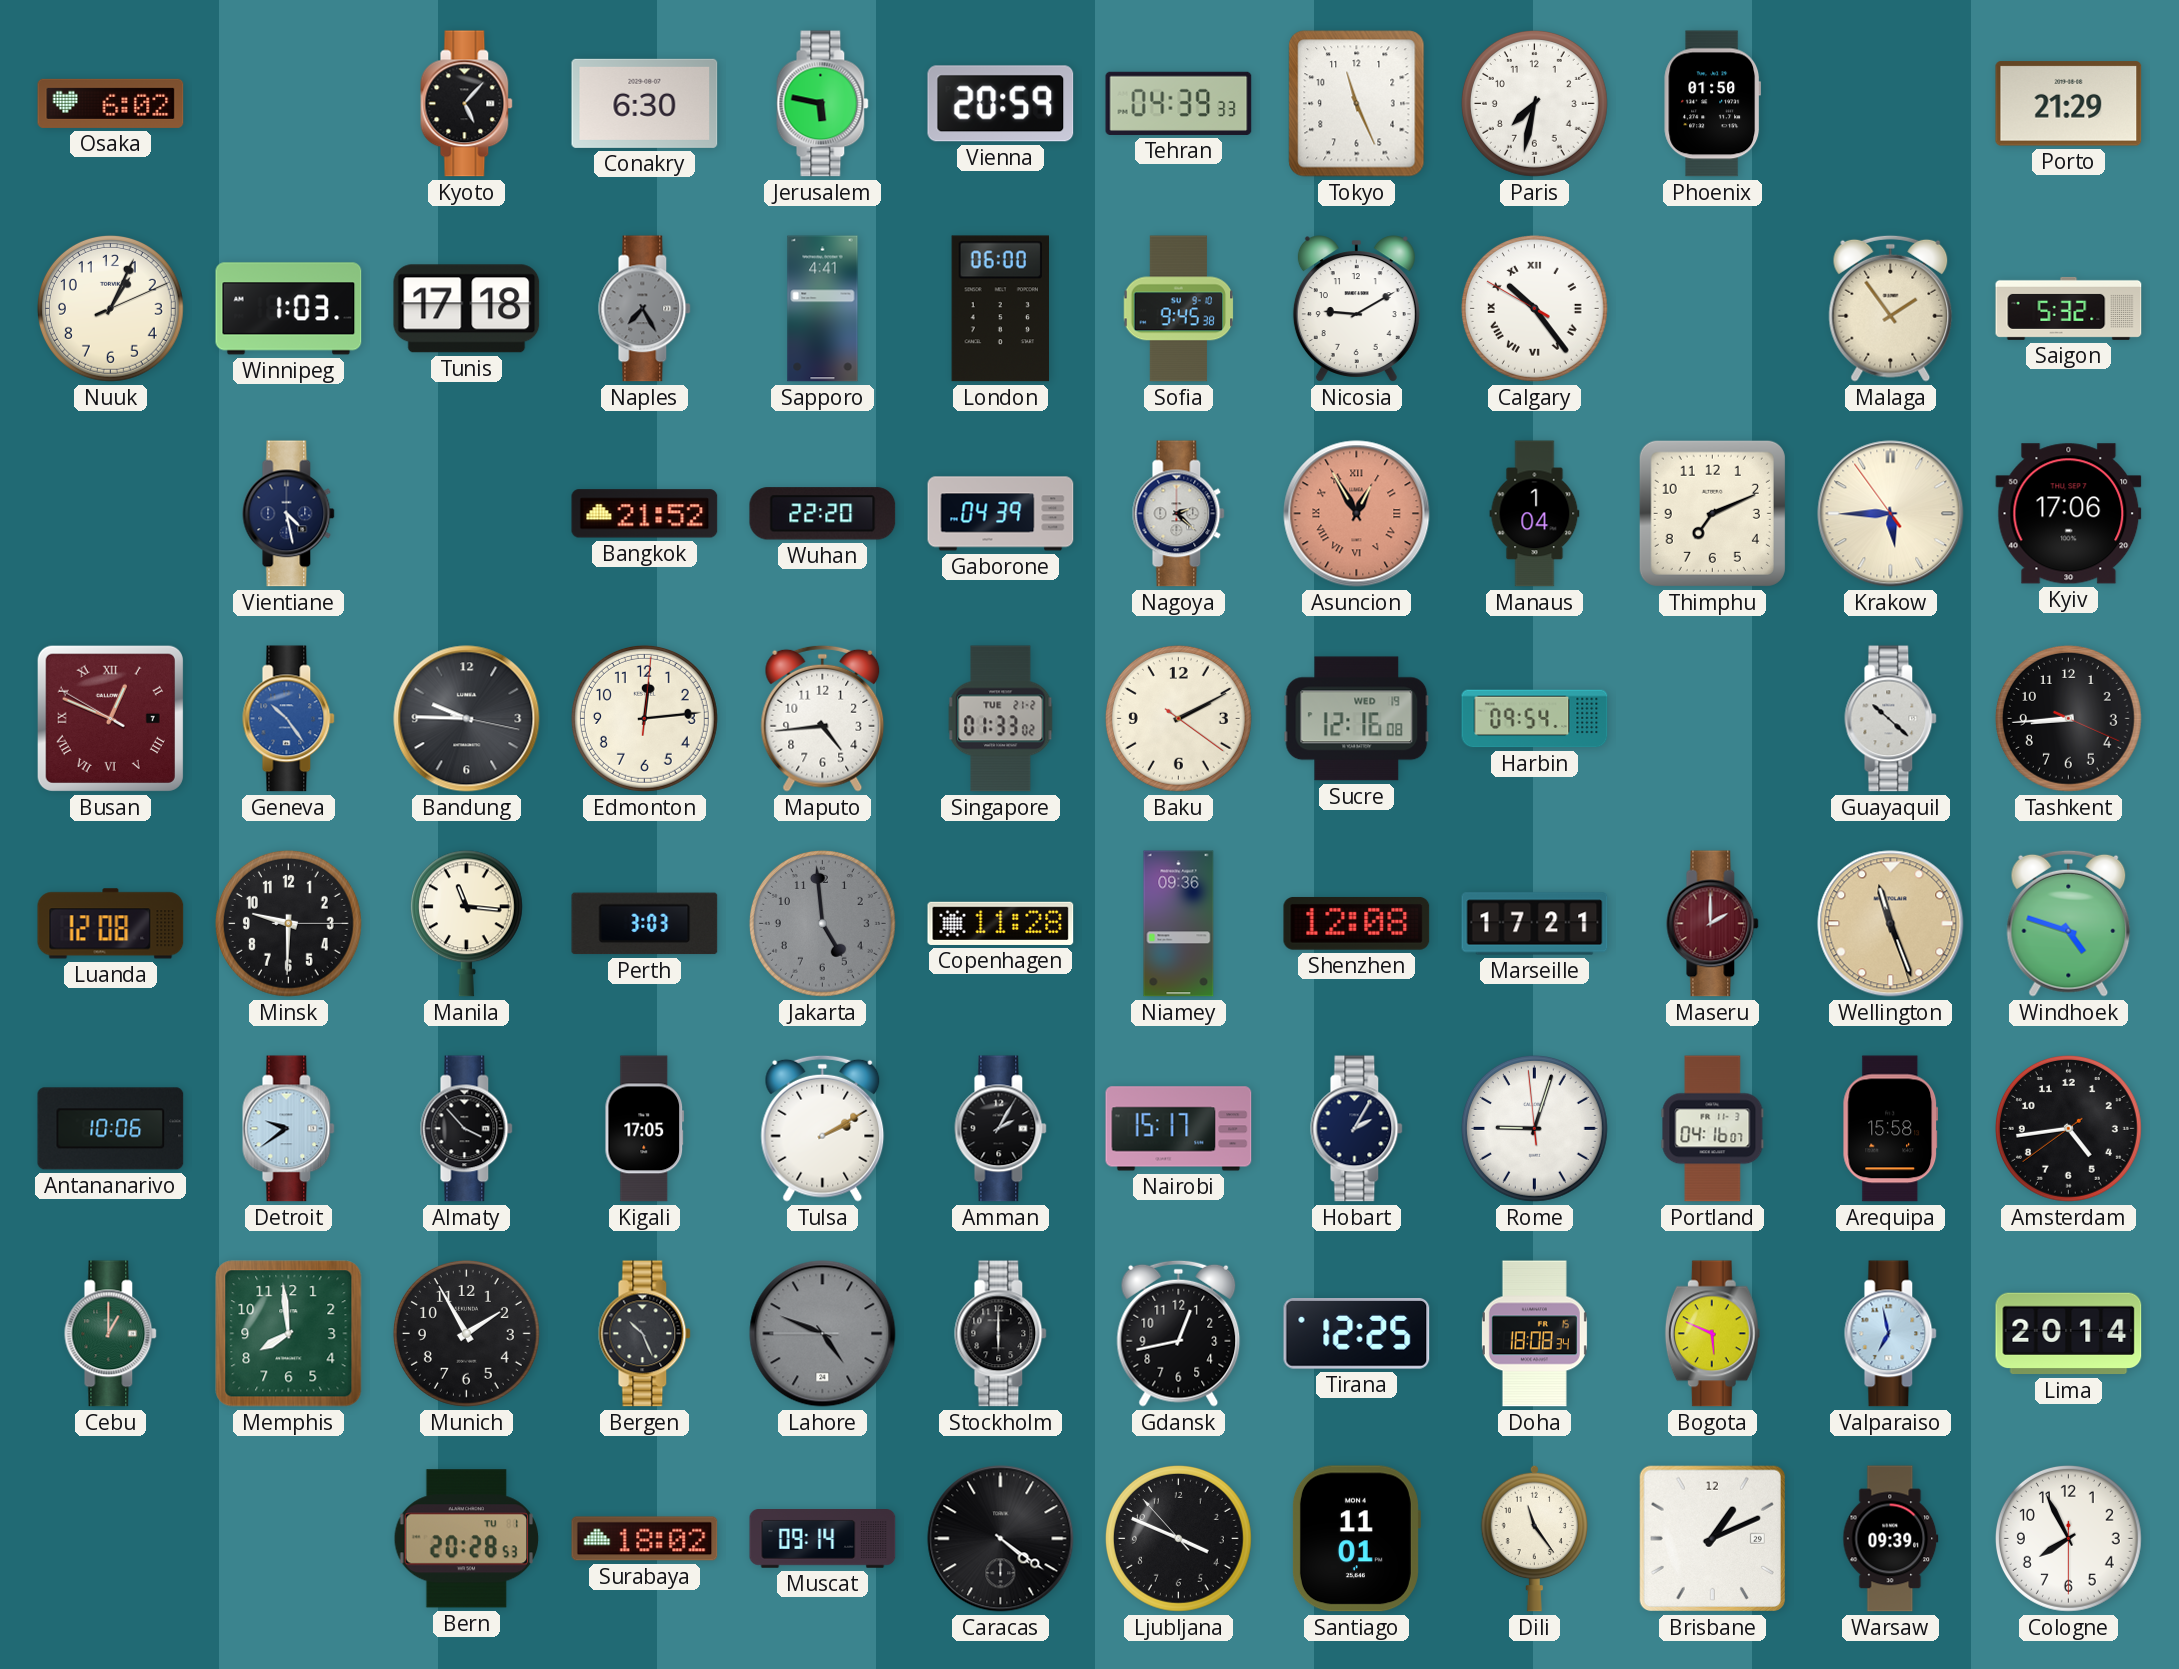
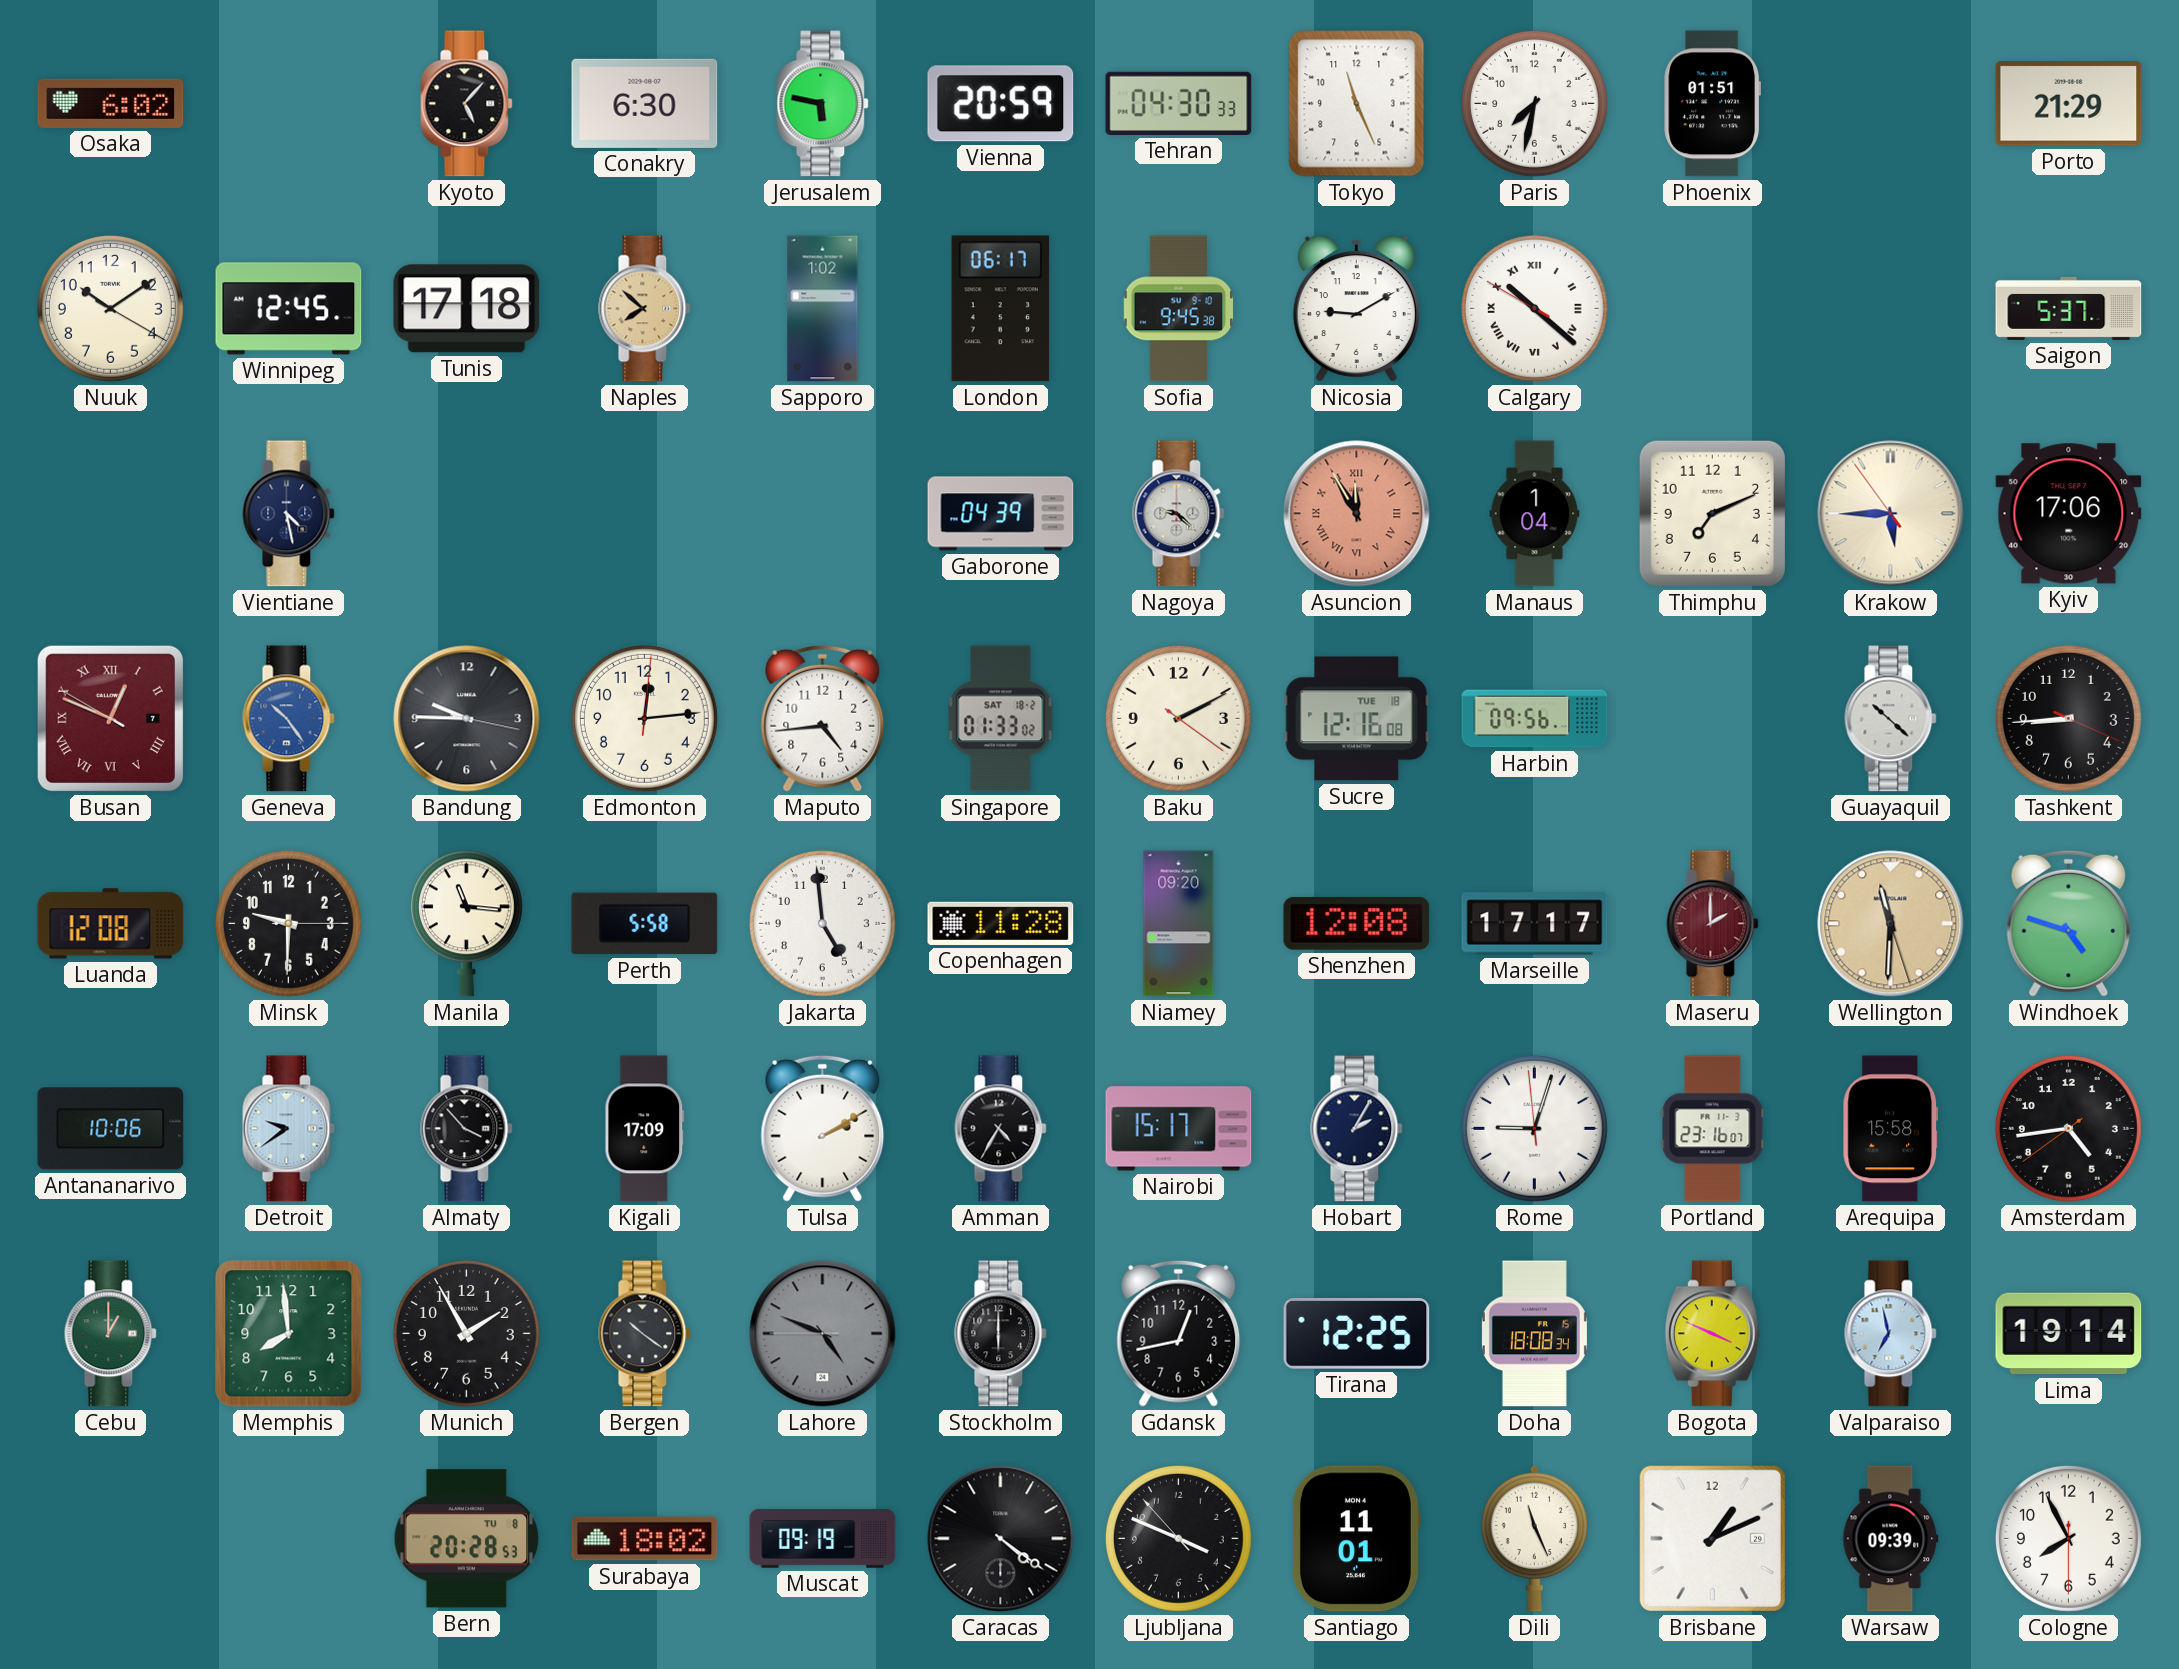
Tehran: 04:39 -> 04:30
Phoenix: 01:50 -> 01:51
Nuuk: 1:04 -> 10:09
Winnipeg: 1:03 -> 12:45
Naples: 7:25 -> 7:52
Naples dial: grey -> champagne
Sapporo: 4:41 -> 1:02
London: 06:00 -> 06:17
Calgary: 10:23 -> 10:21
Malaga: 1:54 -> none
Saigon: 5:32 -> 5:37
Bangkok: 21:52 -> none
Wuhan: 22:20 -> none
Nagoya: 2:22 -> 9:22
Asuncion: 12:55 -> 11:55
Singapore date: TUE 21-2 -> SAT 18-2
Sucre date: WED 19 -> TUE 18
Harbin: 09:54 -> 09:56
Perth: 3:03 -> 5:58
Jakarta dial: grey -> white
Niamey: 09:36 -> 09:20
Marseille: 17:21 -> 17:17
Wellington: 11:26 -> 11:30
Kigali: 17:05 -> 17:09
Amman: 2:05 -> 4:35
Portland: 04:16 -> 23:16
Bergen: 10:26 -> 10:21
Bogota: 5:49 -> 3:49
Lima: 20:14 -> 19:14
Bern date: TU 1 -> TU 8
Muscat: 09:14 -> 09:19
Dili: 11:24 -> 11:26
